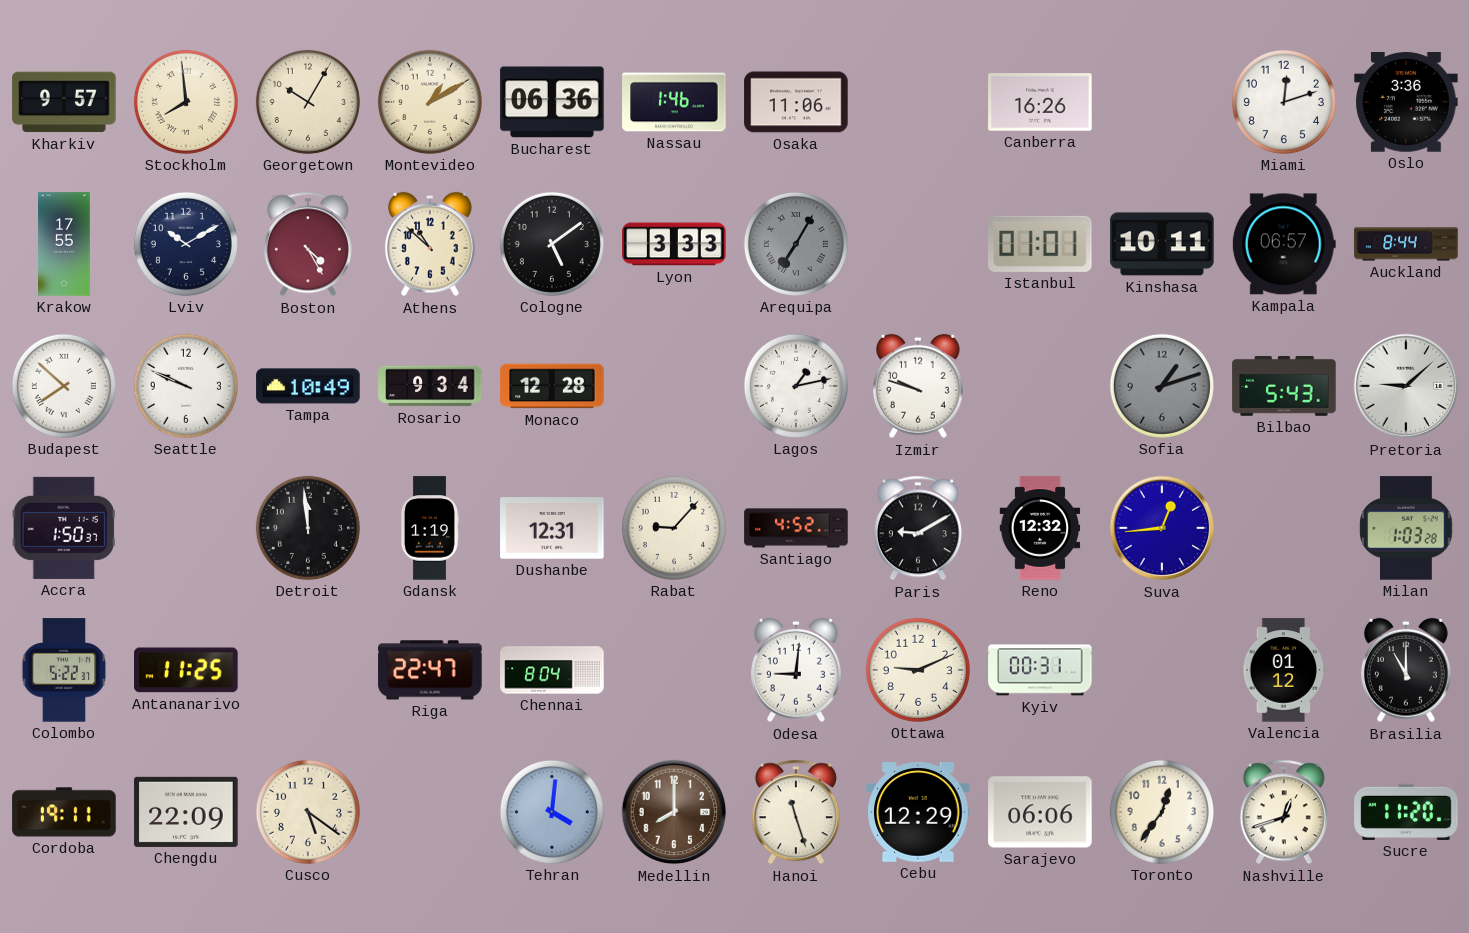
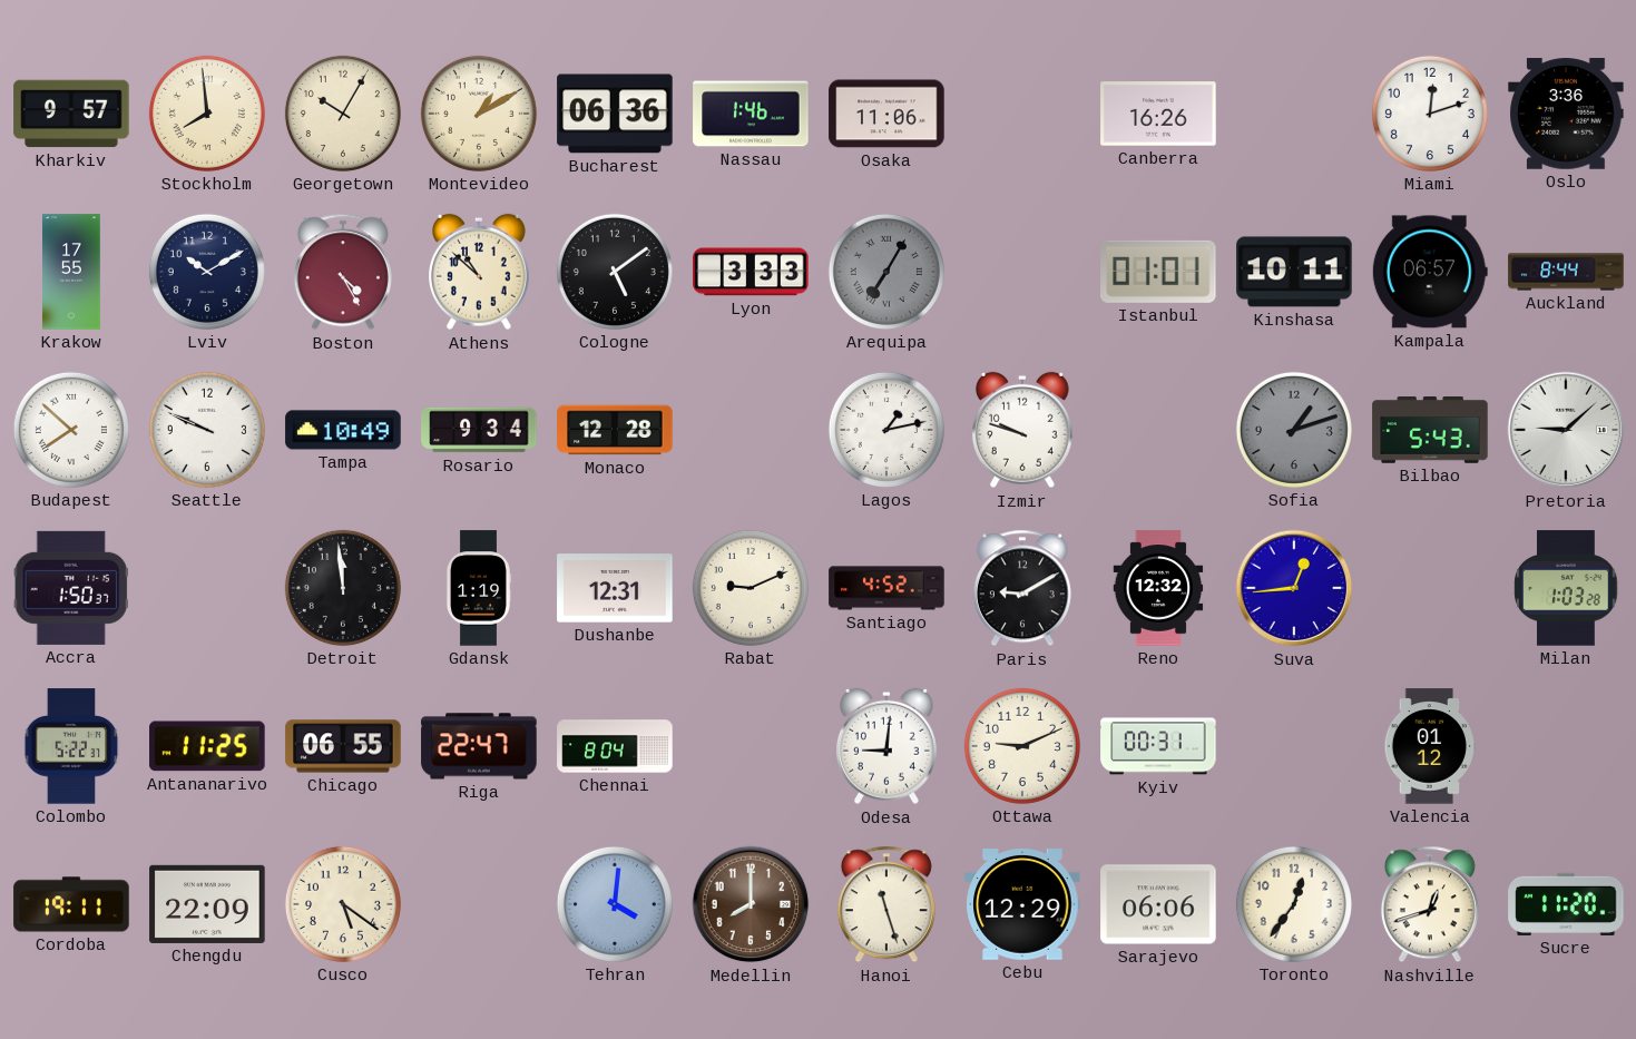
Rabat: 9:07 -> 9:11
Chicago: none -> 06:55
Brasilia: 11:00 -> none
